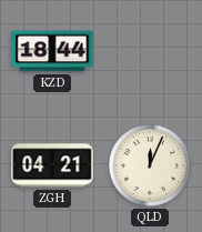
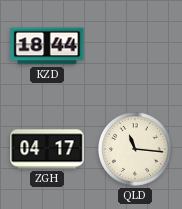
ZGH: 04:21 -> 04:17
QLD: 12:04 -> 11:16
